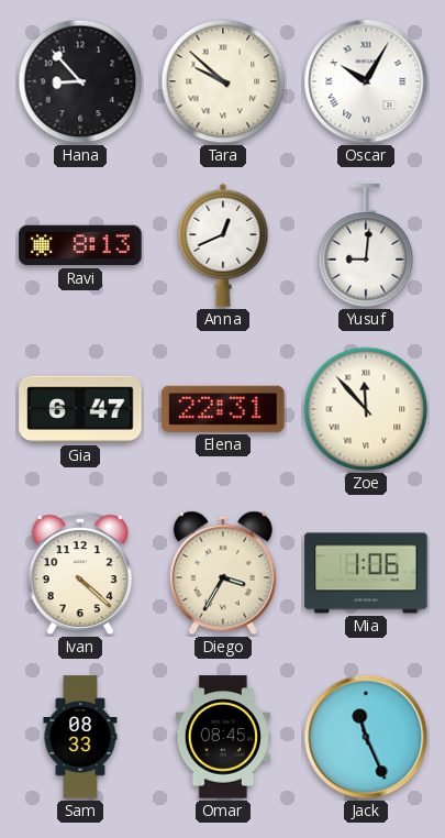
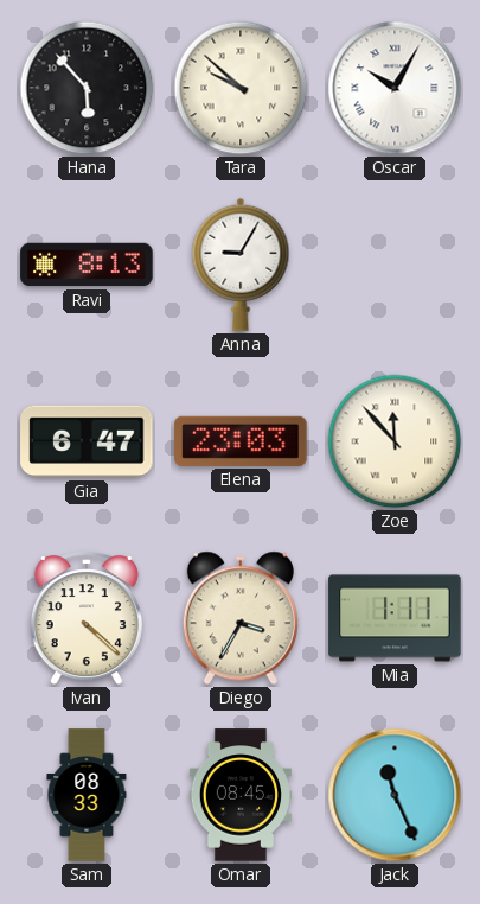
Hana: 8:53 -> 5:53
Anna: 12:41 -> 9:05
Yusuf: 9:01 -> none
Elena: 22:31 -> 23:03
Mia: 1:06 -> 1:11
